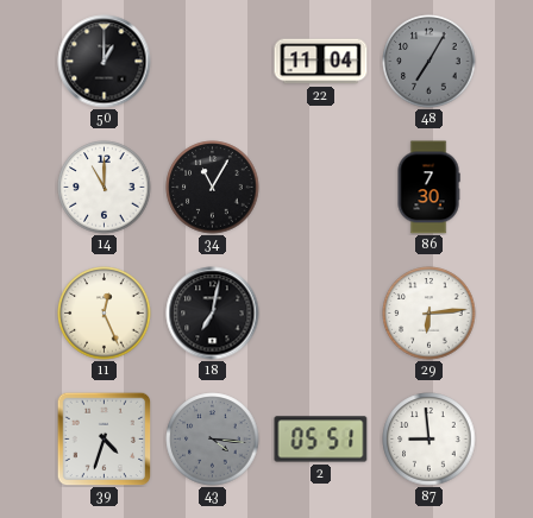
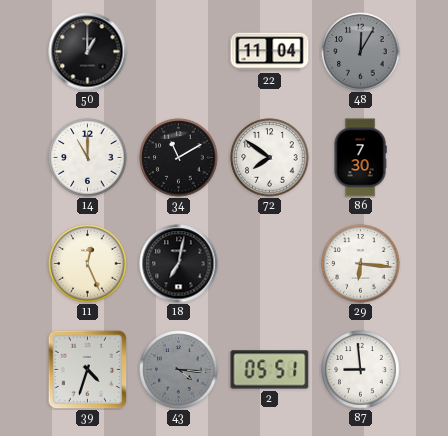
48: 7:05 -> 12:05
34: 11:05 -> 11:10
72: none -> 7:51
29: 6:14 -> 6:16
